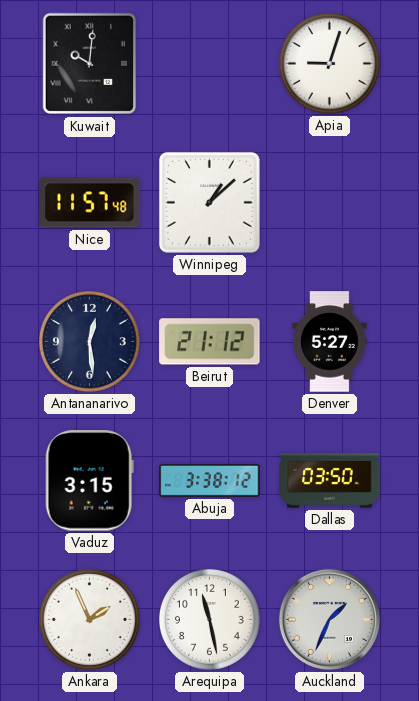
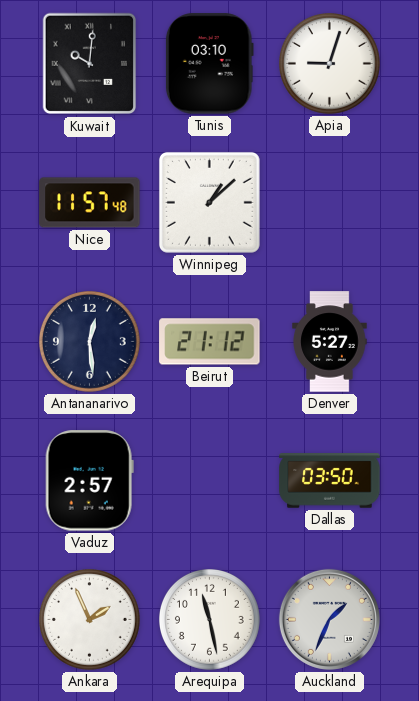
Tunis: none -> 03:10
Vaduz: 3:15 -> 2:57
Abuja: 3:38 -> none
